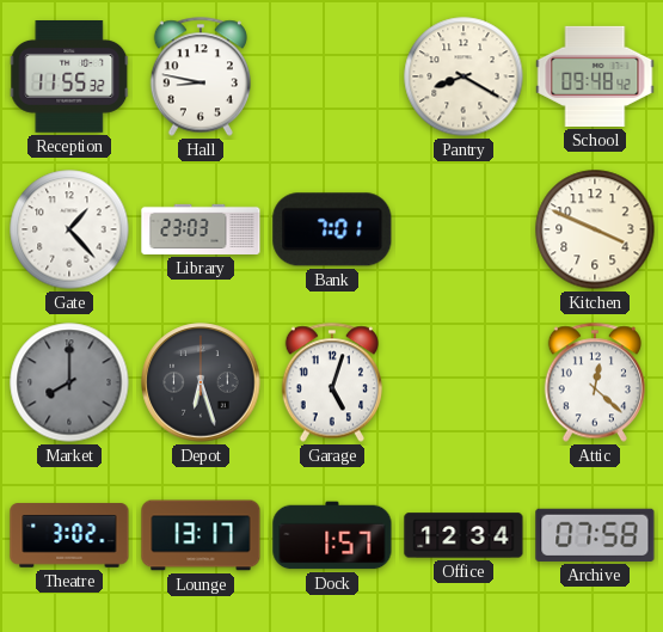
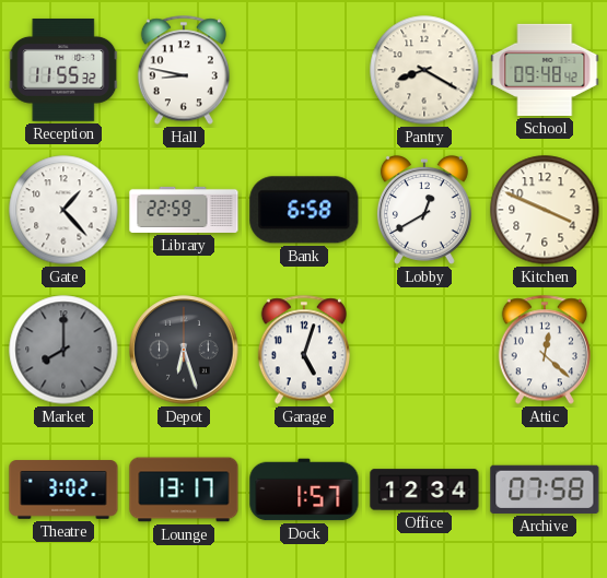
Library: 23:03 -> 22:59
Bank: 7:01 -> 6:58
Lobby: none -> 12:40
